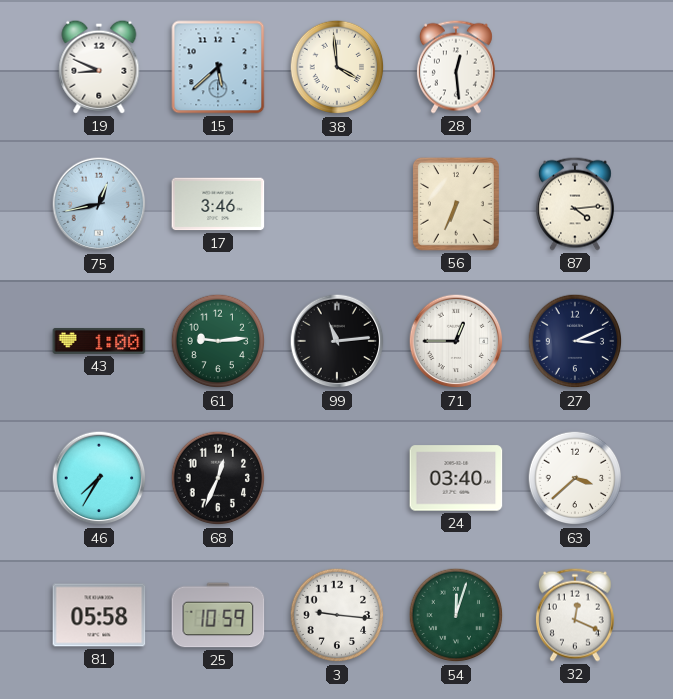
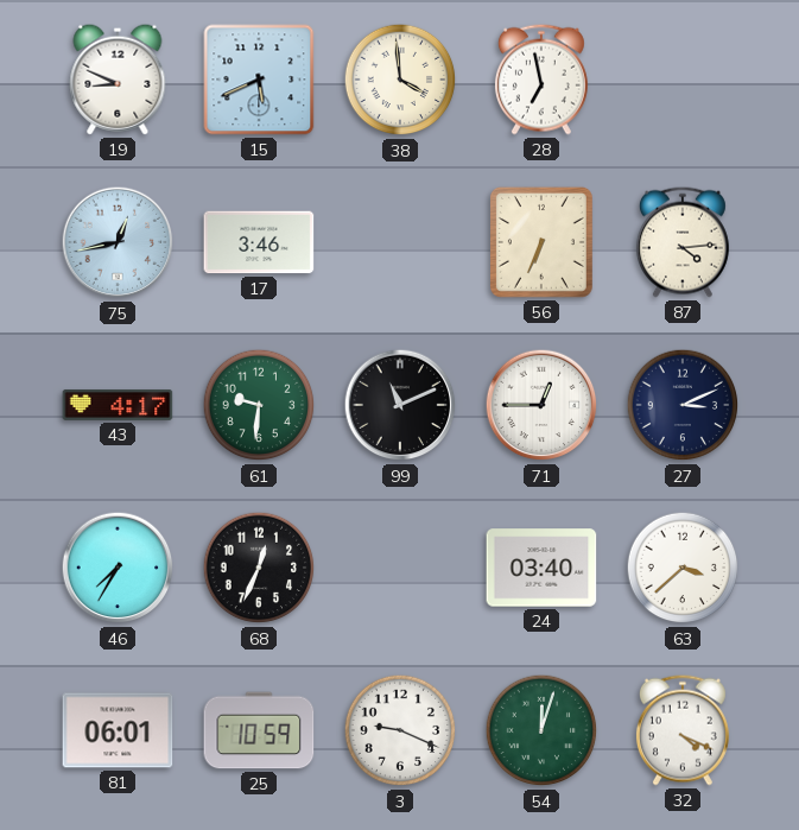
15: 5:38 -> 5:41
28: 12:29 -> 6:58
43: 1:00 -> 4:17
61: 9:14 -> 9:31
99: 11:14 -> 11:11
81: 05:58 -> 06:01
3: 9:16 -> 9:19
32: 12:19 -> 4:19
